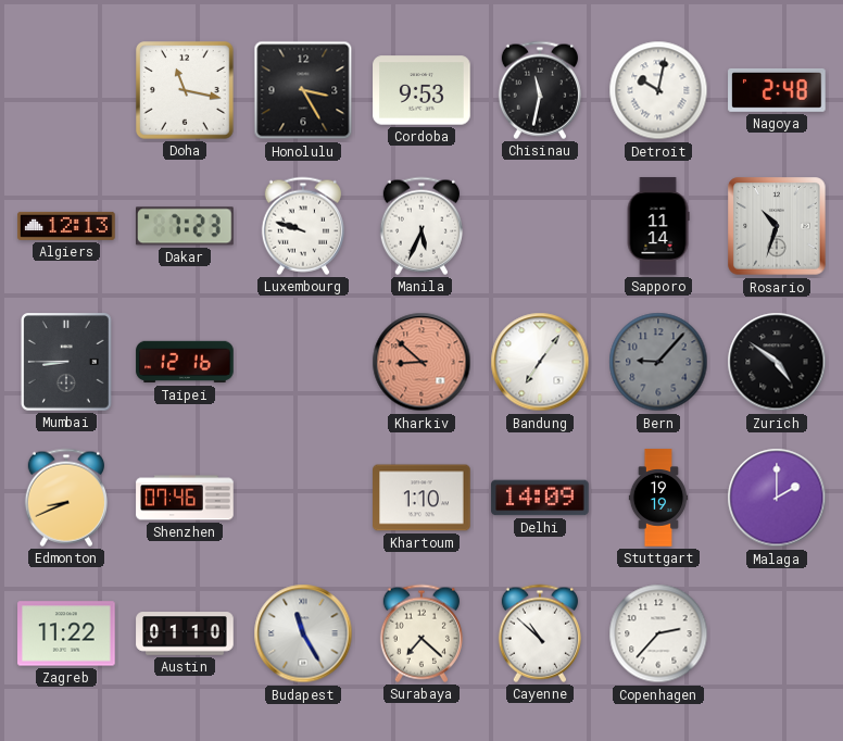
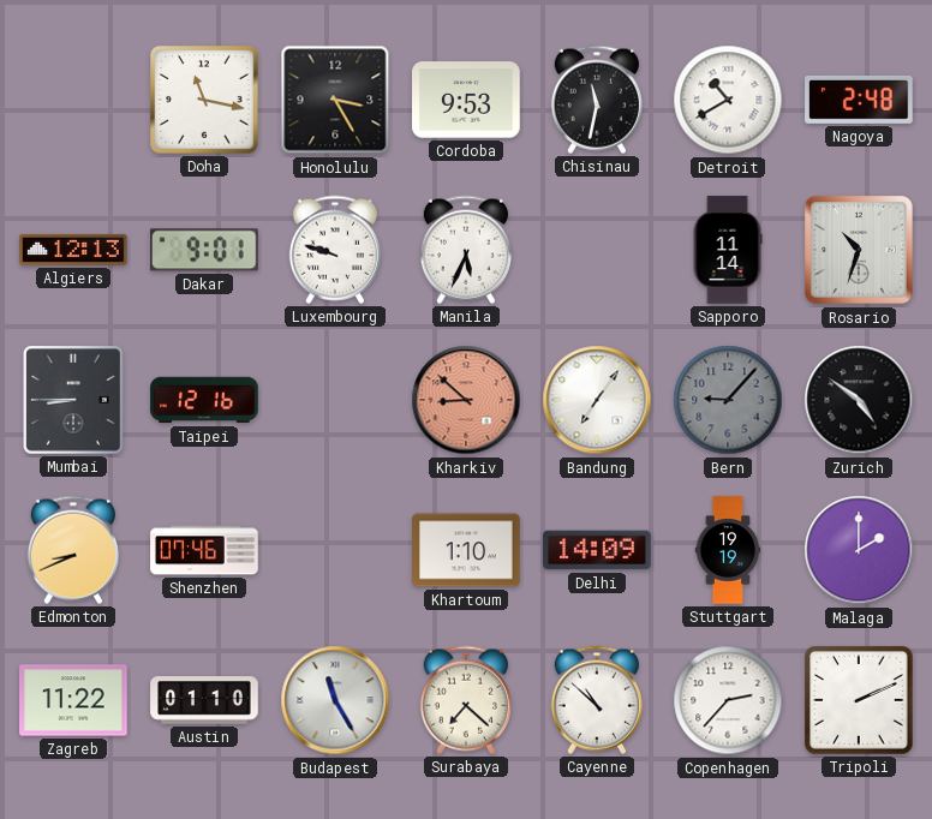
Detroit: 10:02 -> 10:40
Dakar: 7:23 -> 9:01
Tripoli: none -> 2:11
